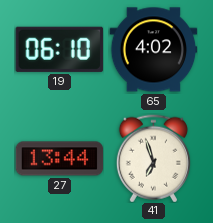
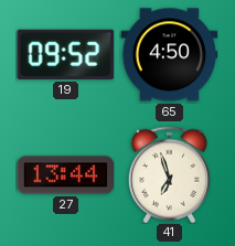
19: 06:10 -> 09:52
65: 4:02 -> 4:50
